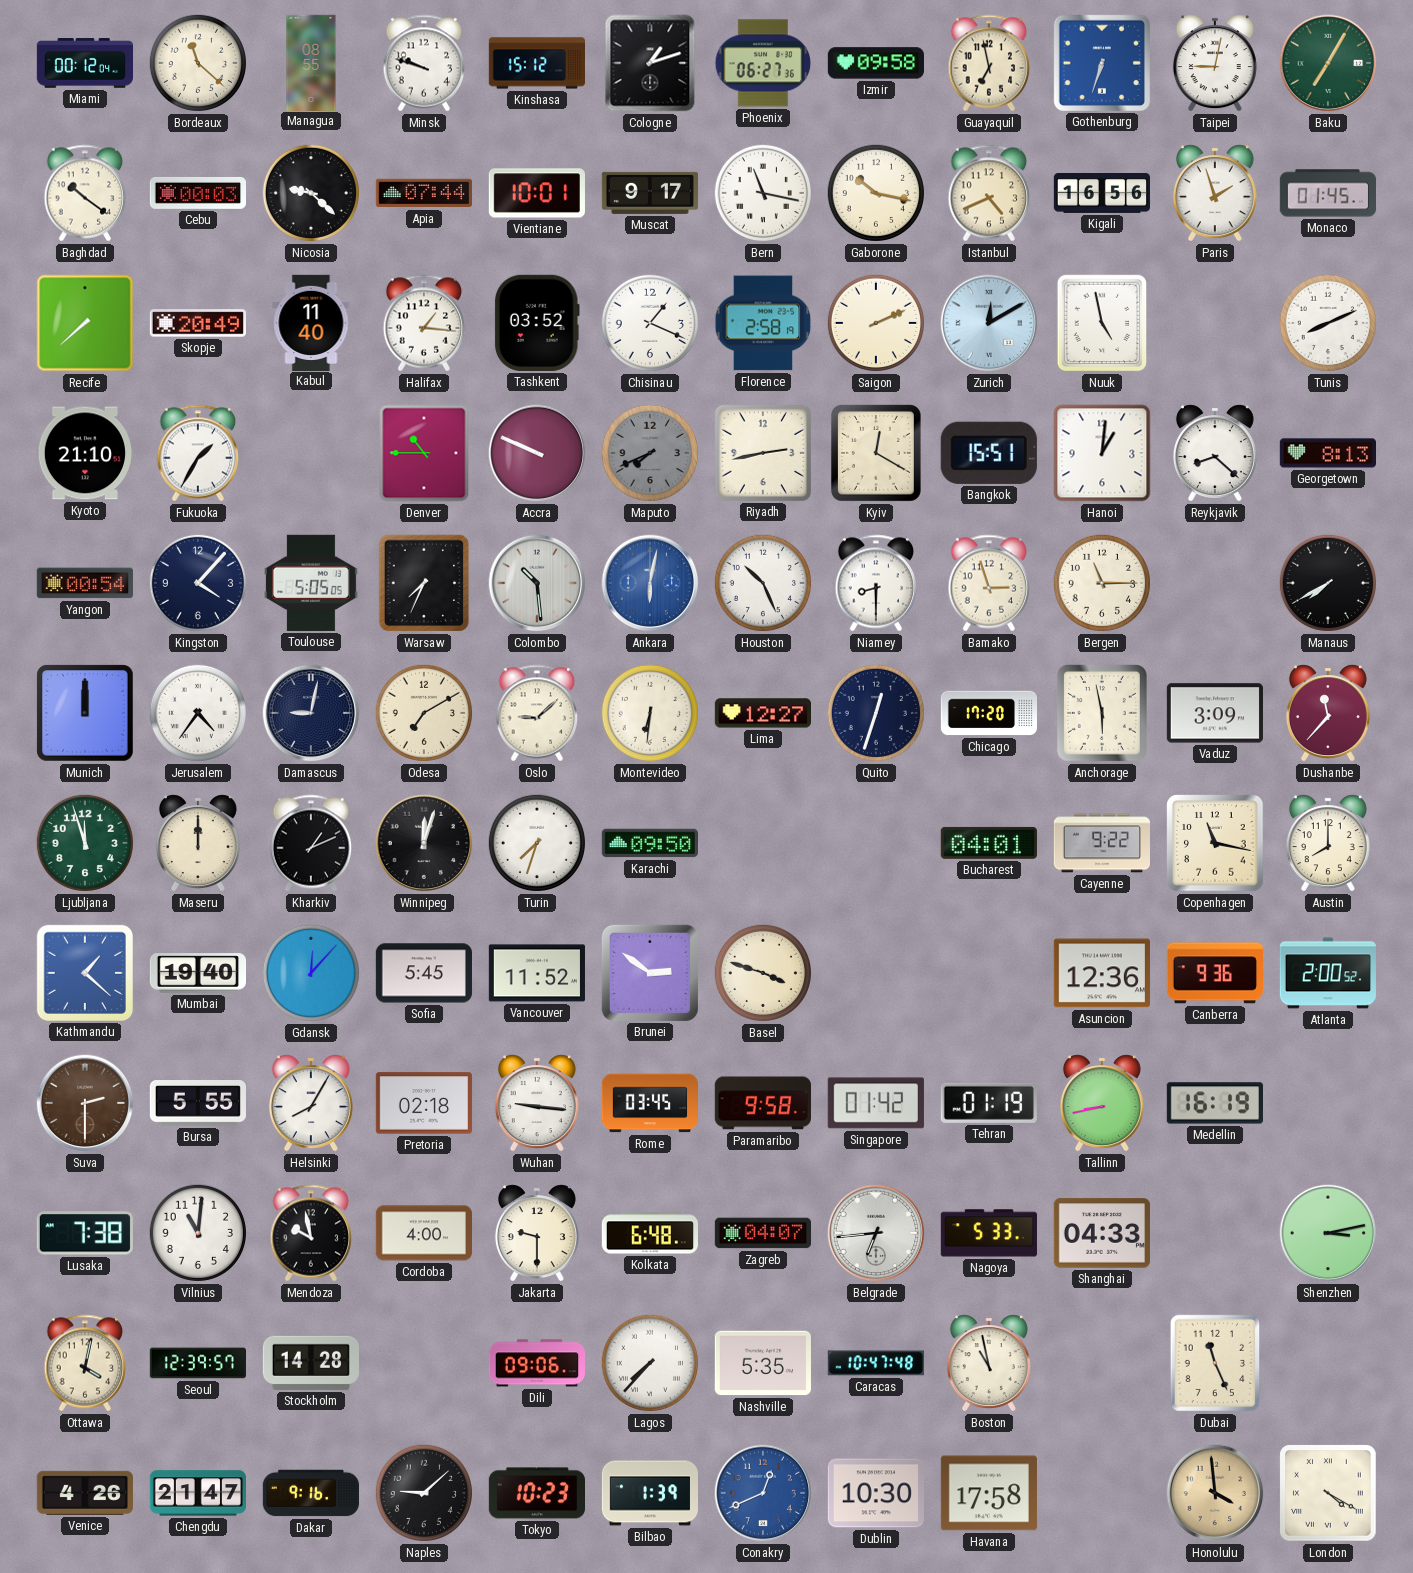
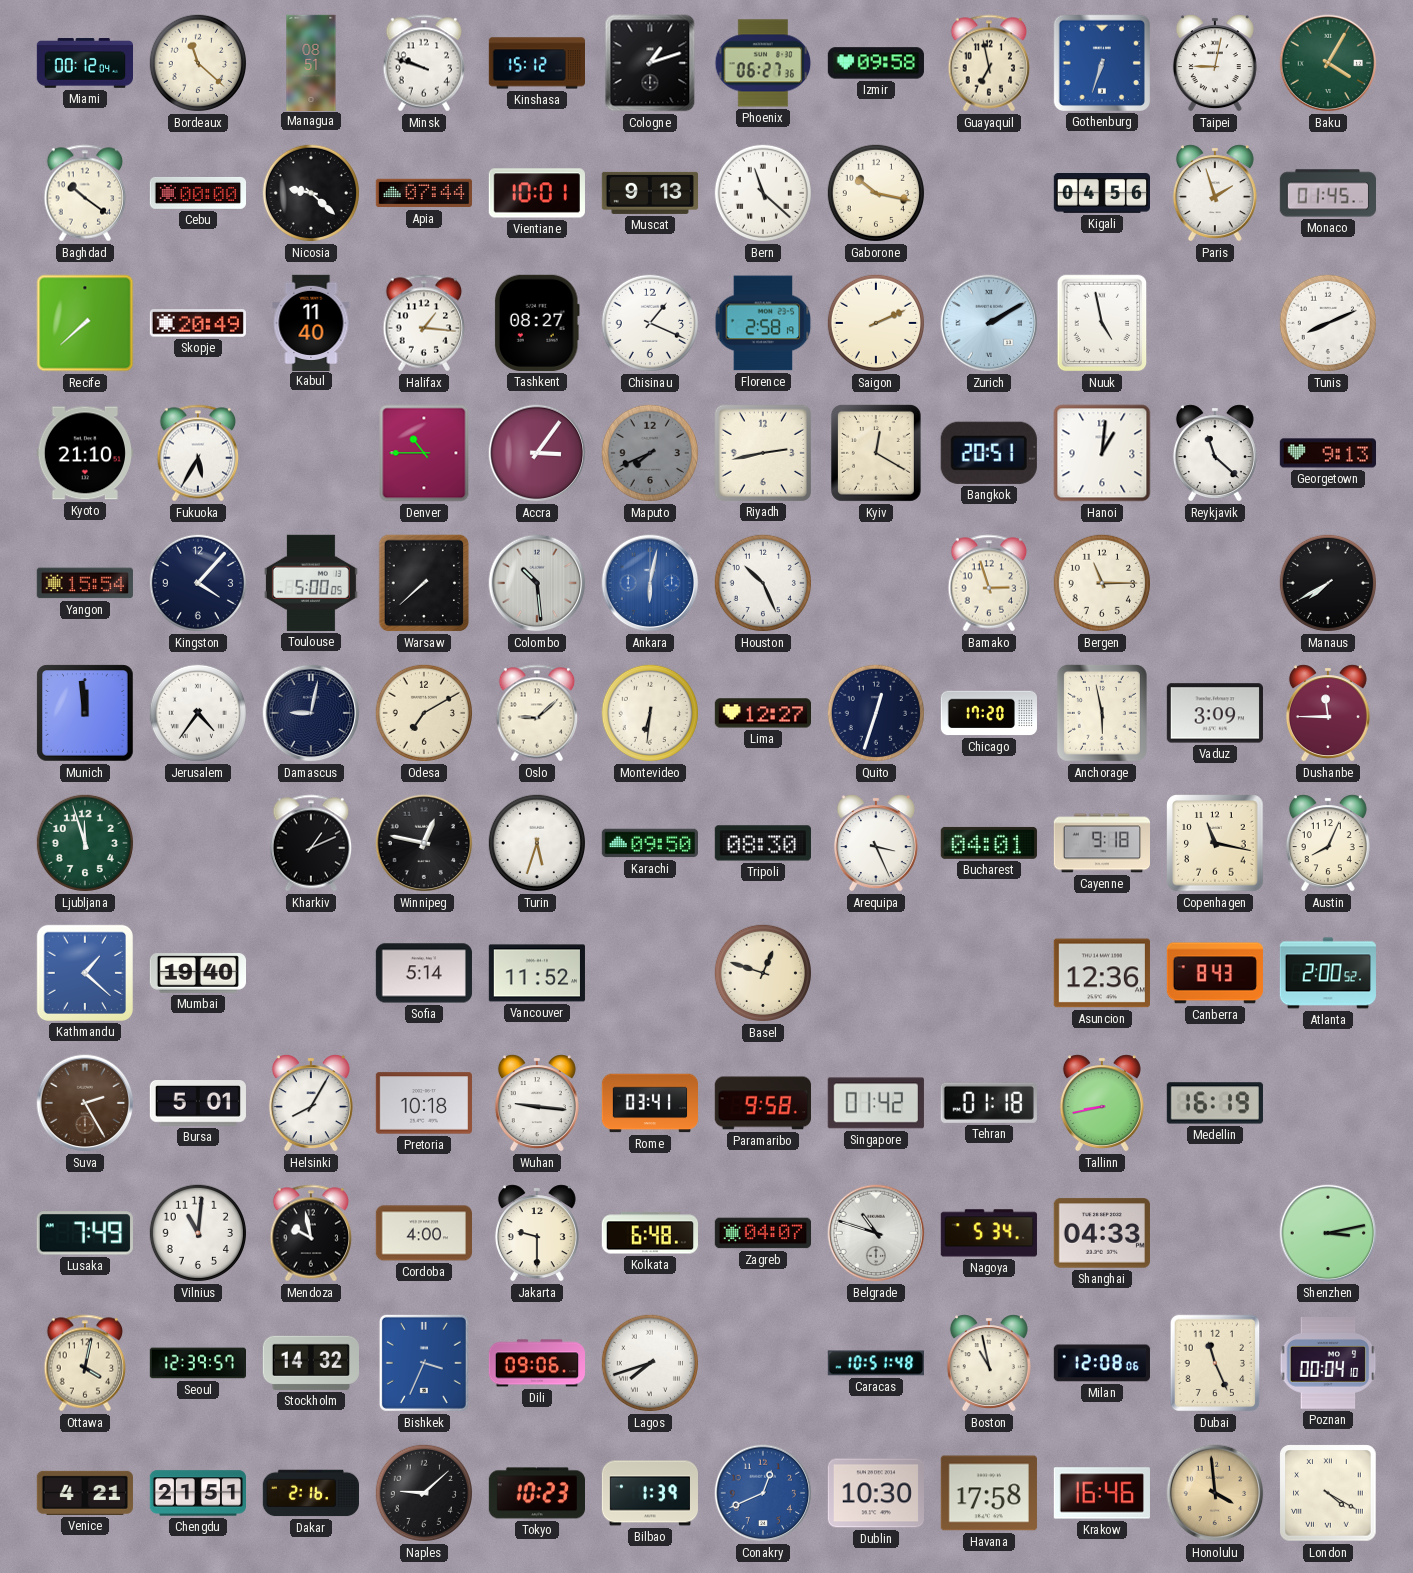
Managua: 08:55 -> 08:51
Baku: 7:05 -> 4:05
Cebu: 00:03 -> 00:00
Muscat: 9:17 -> 9:13
Bern: 11:17 -> 11:22
Istanbul: 4:41 -> none
Kigali: 16:56 -> 04:56
Tashkent: 03:52 -> 08:27
Zurich: 12:10 -> 2:10
Fukuoka: 1:35 -> 5:35
Accra: 9:49 -> 3:06
Bangkok: 15:51 -> 20:51
Reykjavik: 8:22 -> 11:22
Georgetown: 8:13 -> 9:13
Yangon: 00:54 -> 15:54
Toulouse: 5:05 -> 5:00
Warsaw: 7:34 -> 7:38
Niamey: 8:30 -> none
Munich: 12:00 -> 11:59
Dushanbe: 11:37 -> 11:45
Maseru: 12:00 -> none
Winnipeg: 12:03 -> 12:47
Turin: 7:33 -> 5:33
Tripoli: none -> 08:30
Arequipa: none -> 3:26
Cayenne: 9:22 -> 9:18
Austin: 8:00 -> 8:04
Gdansk: 12:07 -> none
Sofia: 5:45 -> 5:14
Brunei: 2:51 -> none
Basel: 3:48 -> 12:48
Canberra: 9:36 -> 8:43
Suva: 2:30 -> 2:25
Bursa: 5:55 -> 5:01
Pretoria: 02:18 -> 10:18
Rome: 03:45 -> 03:41
Tehran: 01:19 -> 01:18
Lusaka: 7:38 -> 7:49
Belgrade: 6:44 -> 10:48
Nagoya: 5:33 -> 5:34
Stockholm: 14:28 -> 14:32
Bishkek: none -> 3:34
Lagos: 7:37 -> 7:42
Nashville: 5:35 -> none
Caracas: 10:47 -> 10:51
Milan: none -> 12:08
Poznan: none -> 00:04
Venice: 4:26 -> 4:21
Chengdu: 21:47 -> 21:51
Dakar: 9:16 -> 2:16
Krakow: none -> 16:46
